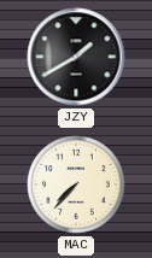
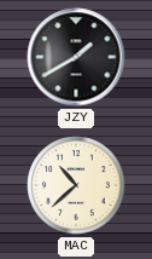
MAC: 7:37 -> 10:38
